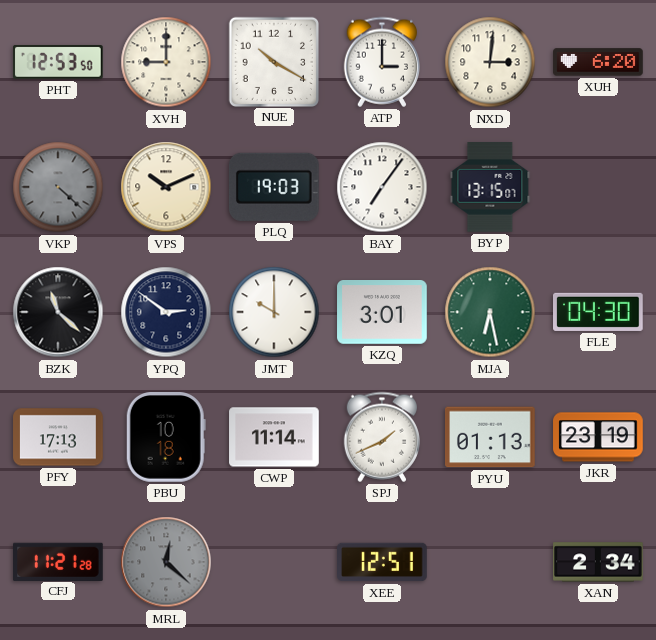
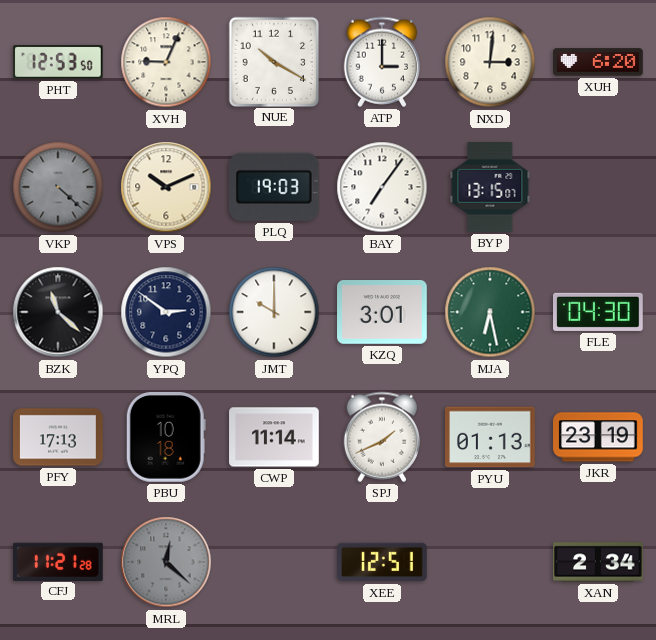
XVH: 9:00 -> 9:04
